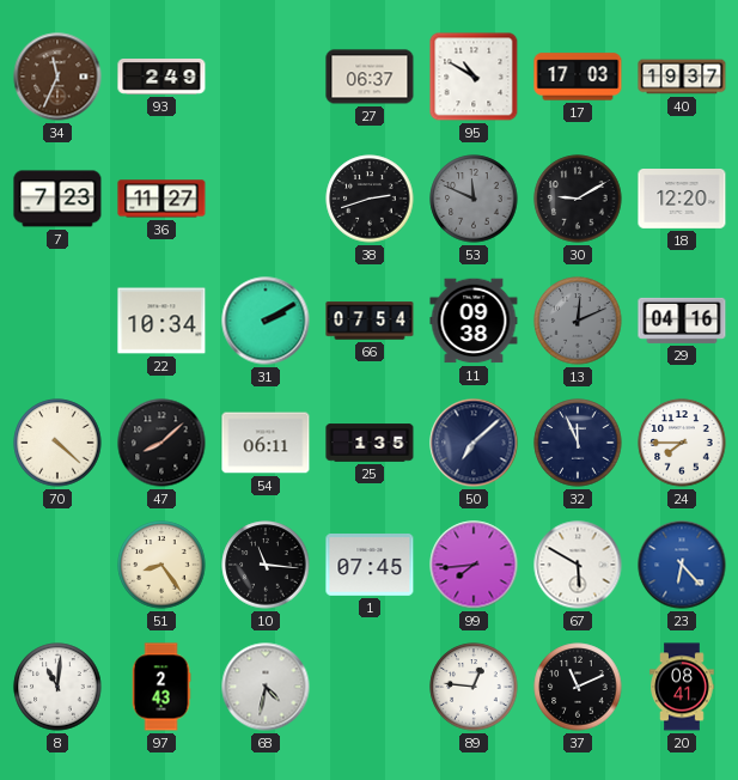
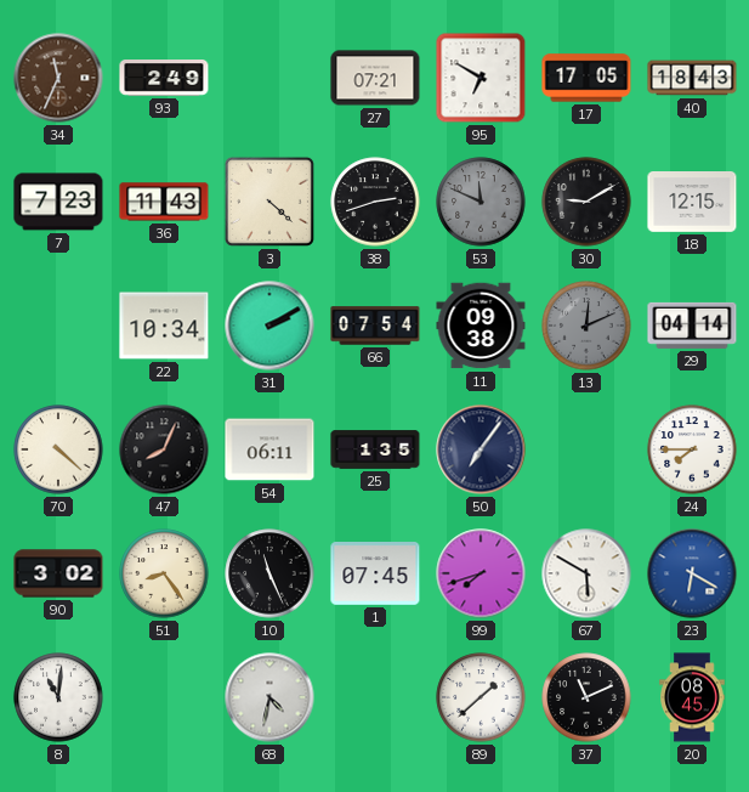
27: 06:37 -> 07:21
95: 10:50 -> 6:50
17: 17:03 -> 17:05
40: 19:37 -> 18:43
36: 11:27 -> 11:43
3: none -> 4:22
18: 12:20 -> 12:15
29: 04:16 -> 04:14
47: 8:08 -> 8:04
50: 7:08 -> 7:06
32: 11:56 -> none
90: none -> 3:02
10: 11:16 -> 11:26
99: 7:44 -> 7:42
23: 6:23 -> 6:20
97: 2:43 -> none
89: 12:46 -> 1:38
20: 08:41 -> 08:45
